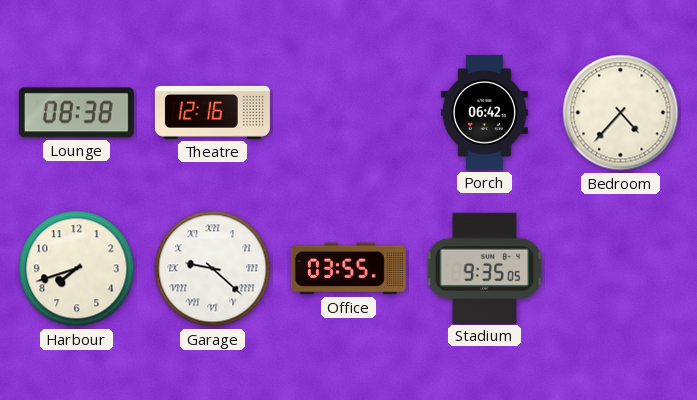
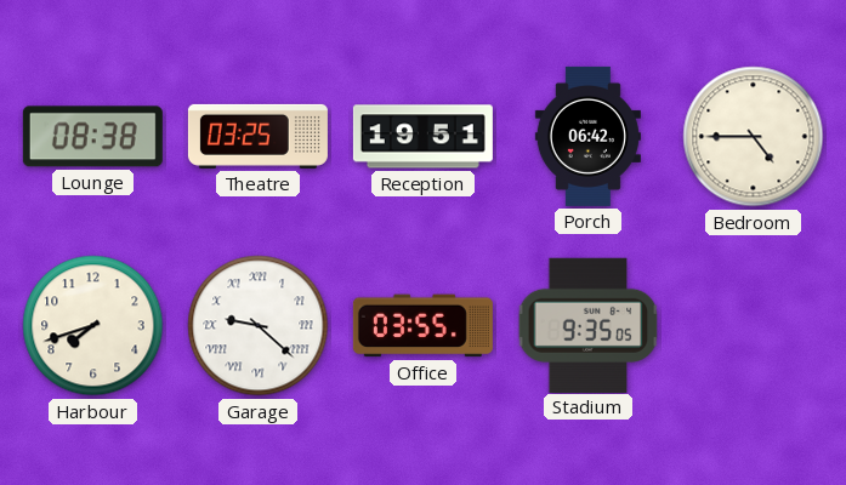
Theatre: 12:16 -> 03:25
Reception: none -> 19:51
Bedroom: 4:37 -> 4:45
